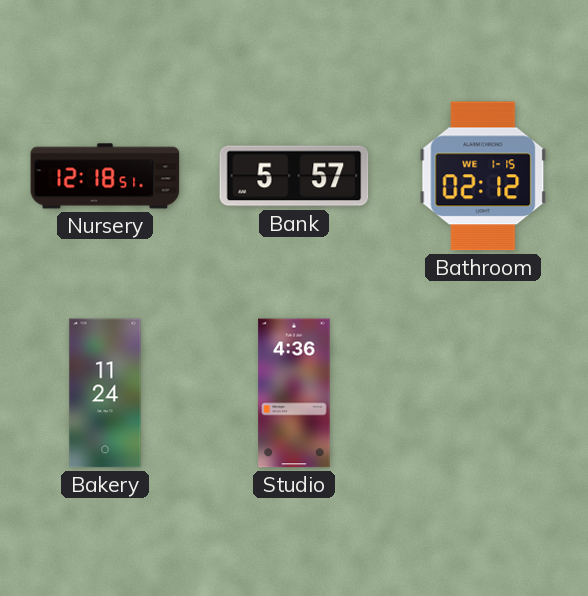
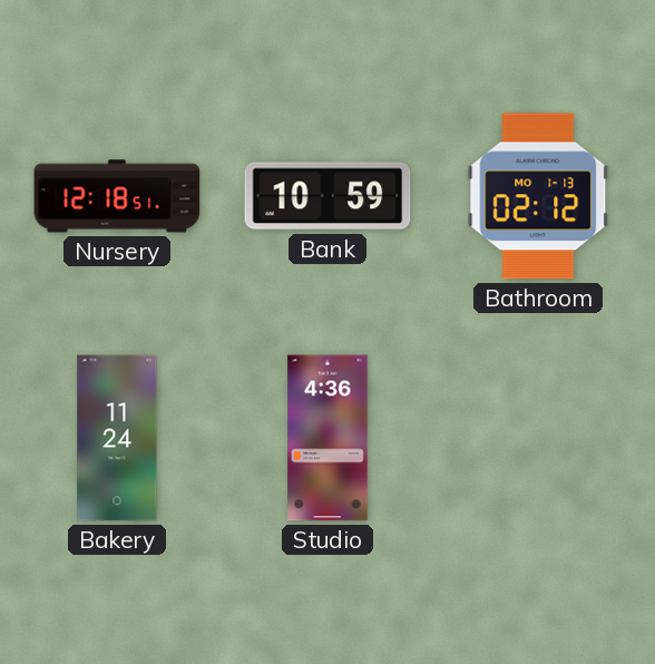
Bank: 5:57 -> 10:59
Bathroom date: WE 1-15 -> MO 1-13
